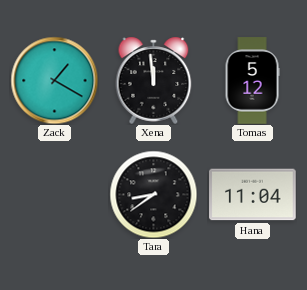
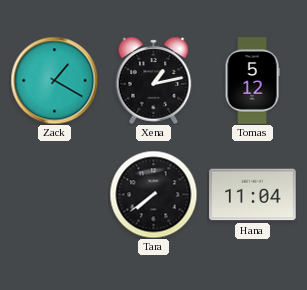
Xena: 11:59 -> 1:13
Tara: 8:39 -> 7:39
